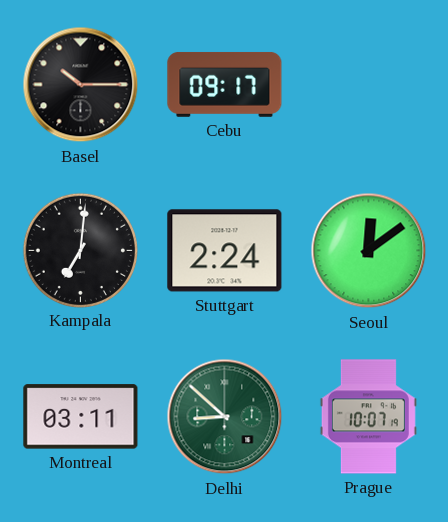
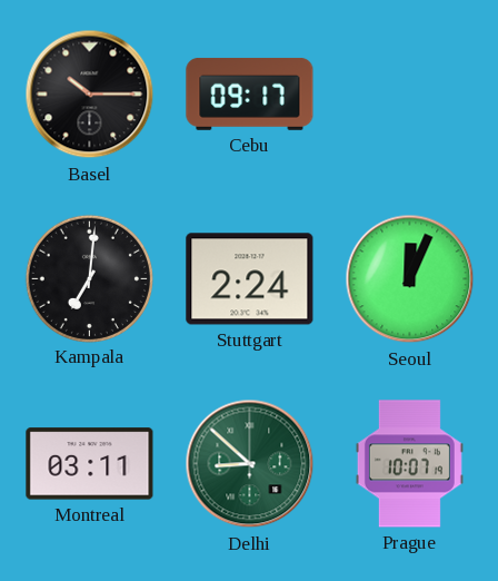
Seoul: 12:09 -> 12:04
